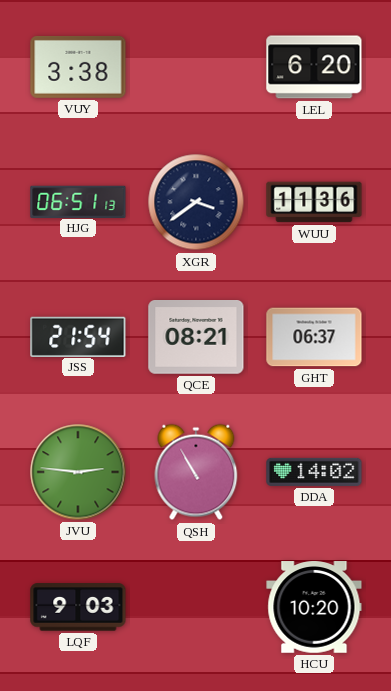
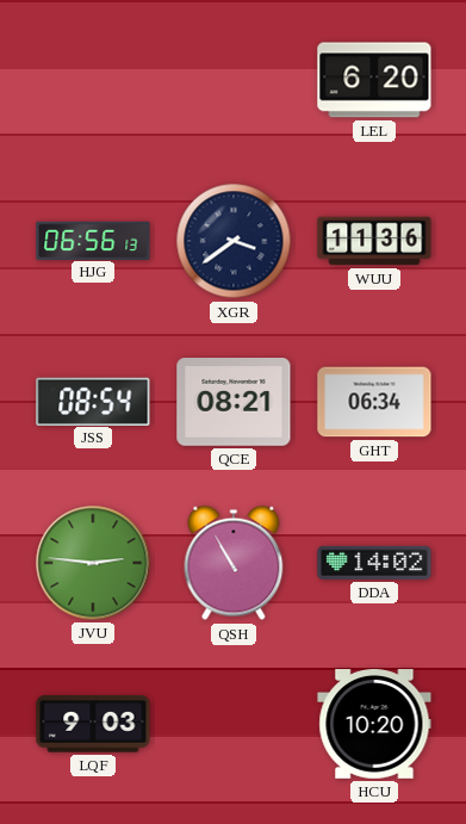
VUY: 3:38 -> none
HJG: 06:51 -> 06:56
JSS: 21:54 -> 08:54
GHT: 06:37 -> 06:34
